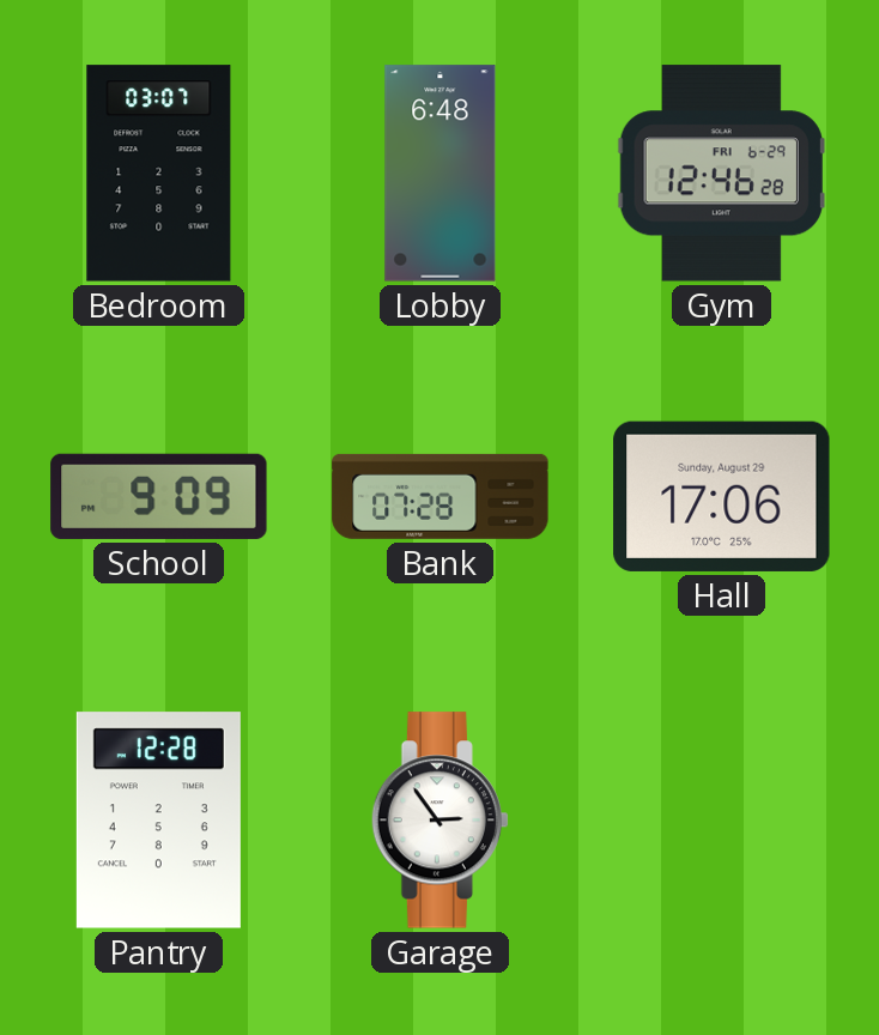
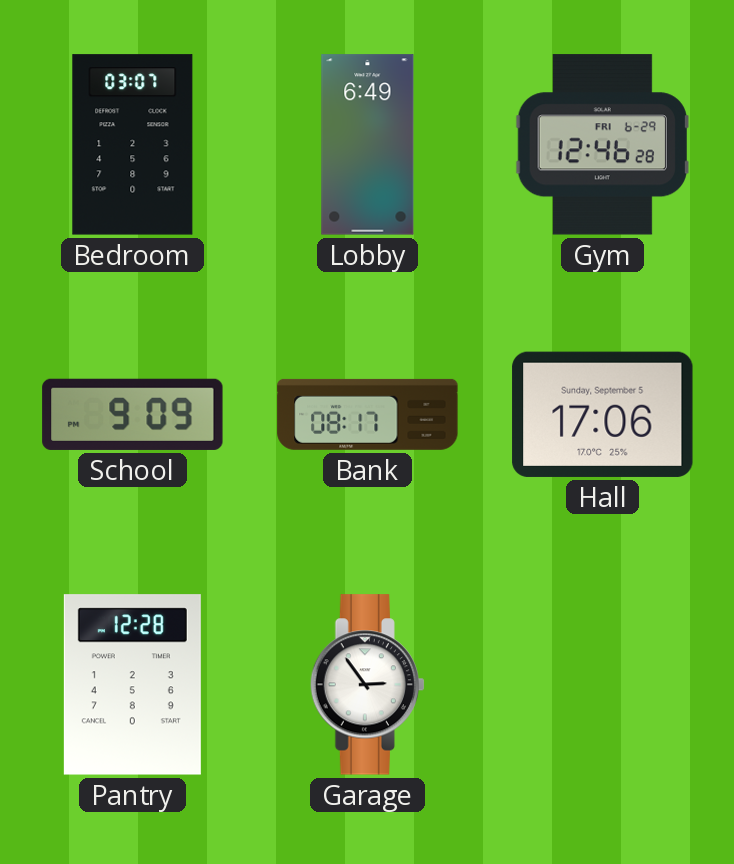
Lobby: 6:48 -> 6:49
Bank: 07:28 -> 08:17
Hall date: Sunday, August 29 -> Sunday, September 5
